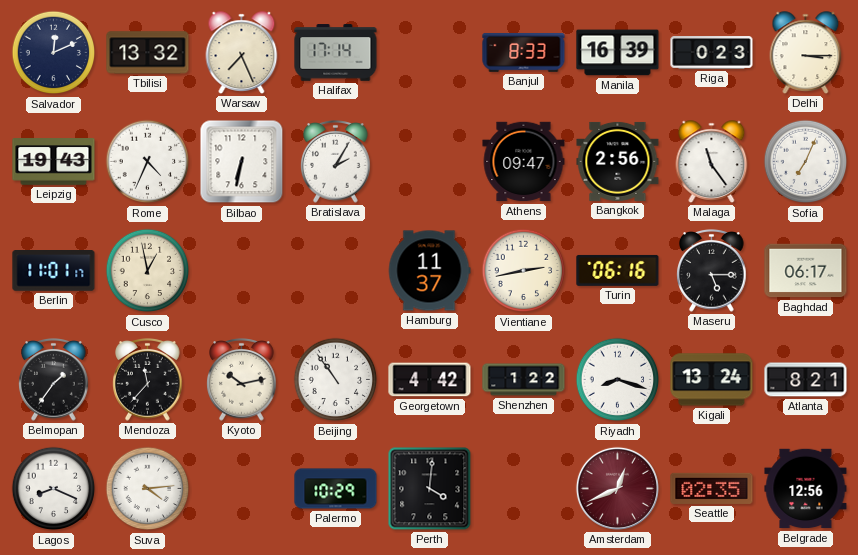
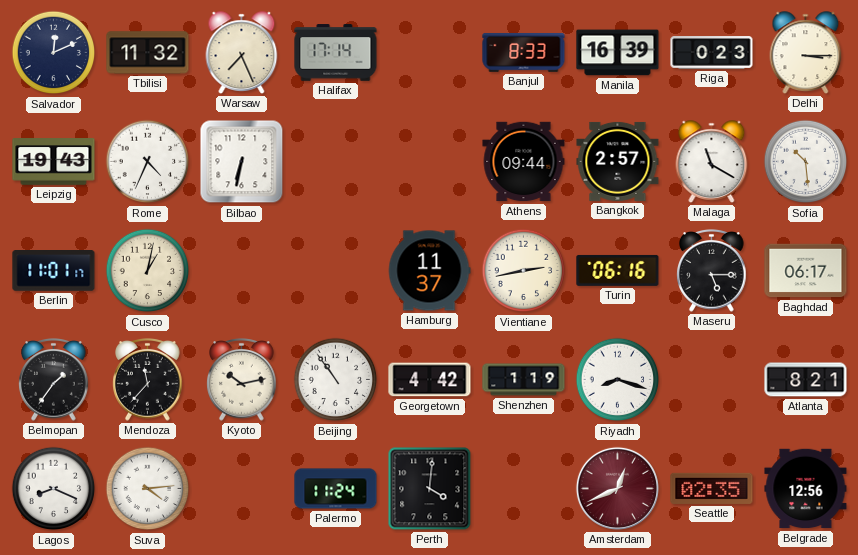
Tbilisi: 13:32 -> 11:32
Bratislava: 2:05 -> none
Athens: 09:47 -> 09:44
Bangkok: 2:56 -> 2:57
Malaga: 11:24 -> 11:20
Sofia: 7:04 -> 10:29
Cusco: 12:58 -> 1:02
Shenzhen: 1:22 -> 1:19
Kigali: 13:24 -> none
Palermo: 10:29 -> 11:24
